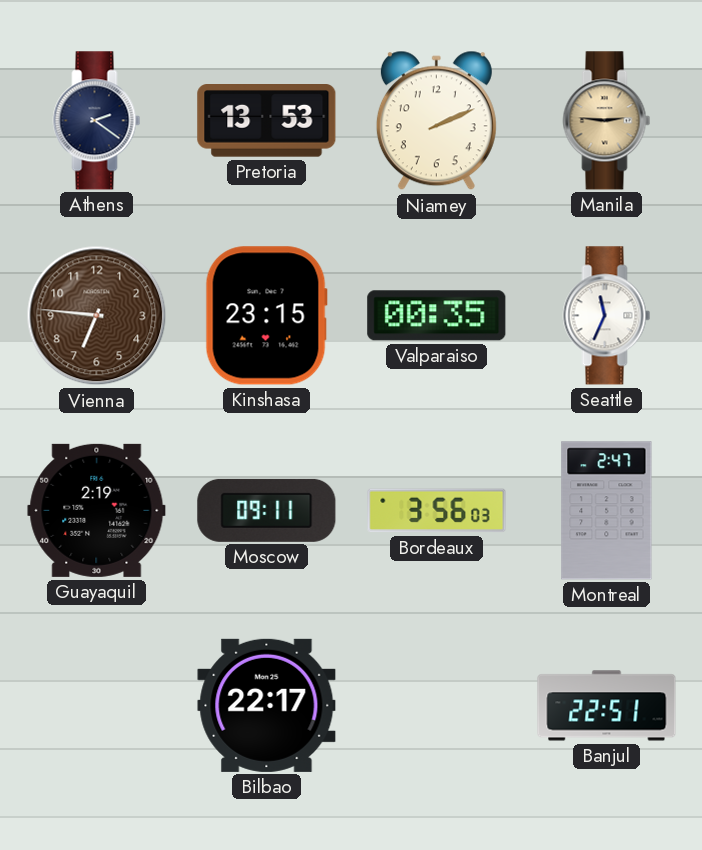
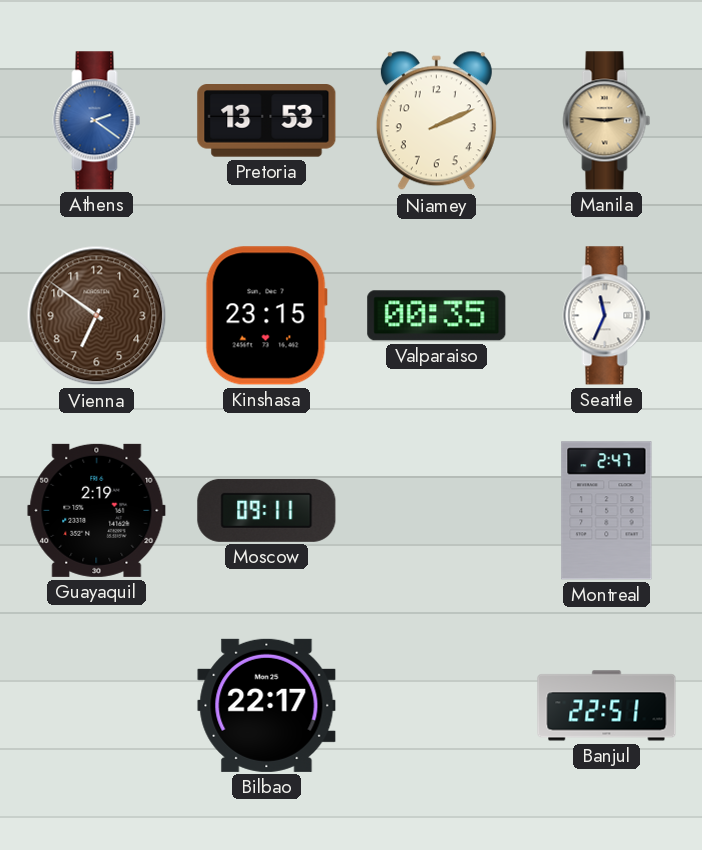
Athens dial: navy -> blue
Vienna: 6:46 -> 6:51
Bordeaux: 3:56 -> none
